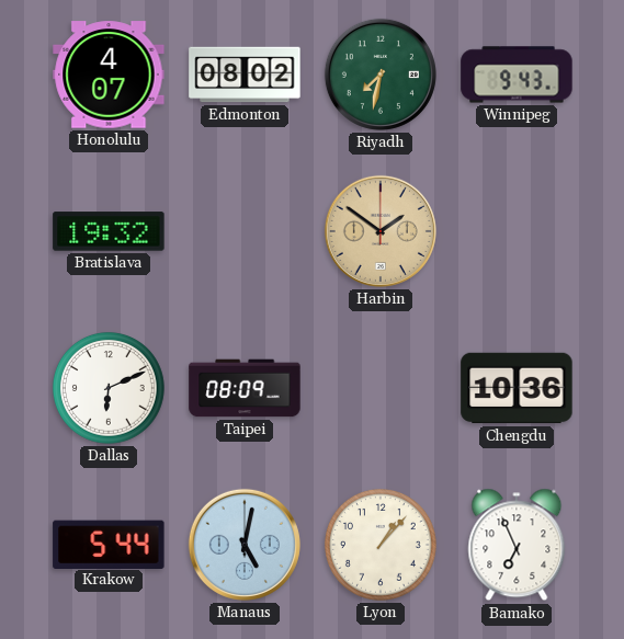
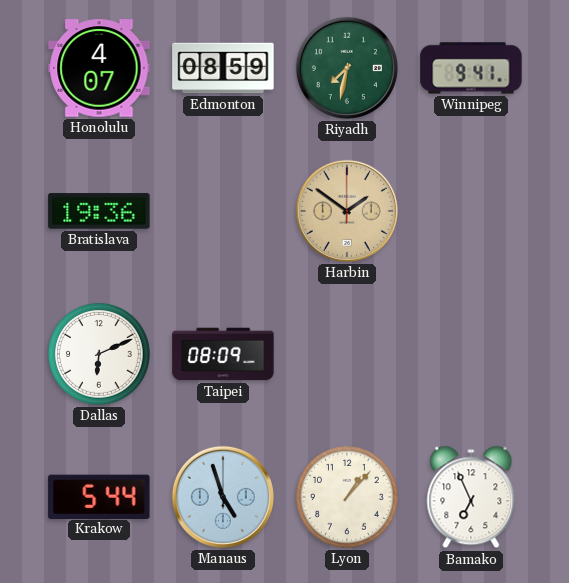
Edmonton: 08:02 -> 08:59
Winnipeg: 9:43 -> 9:41
Bratislava: 19:32 -> 19:36
Chengdu: 10:36 -> none
Manaus: 5:02 -> 4:57
